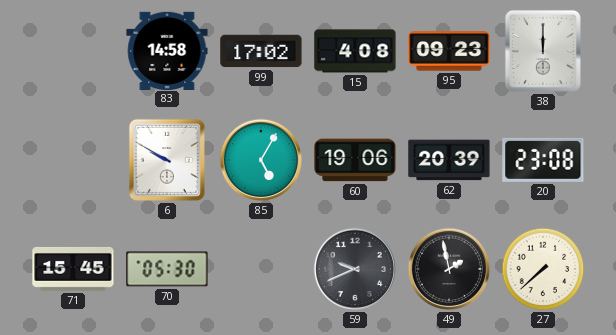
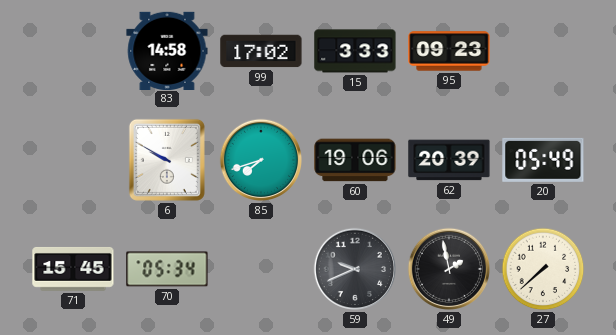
15: 4:08 -> 3:33
38: 12:00 -> none
85: 5:05 -> 7:42
20: 23:08 -> 05:49
70: 05:30 -> 05:34
